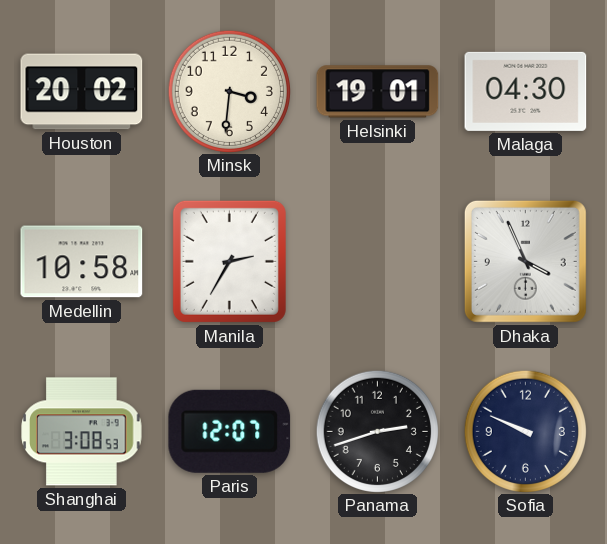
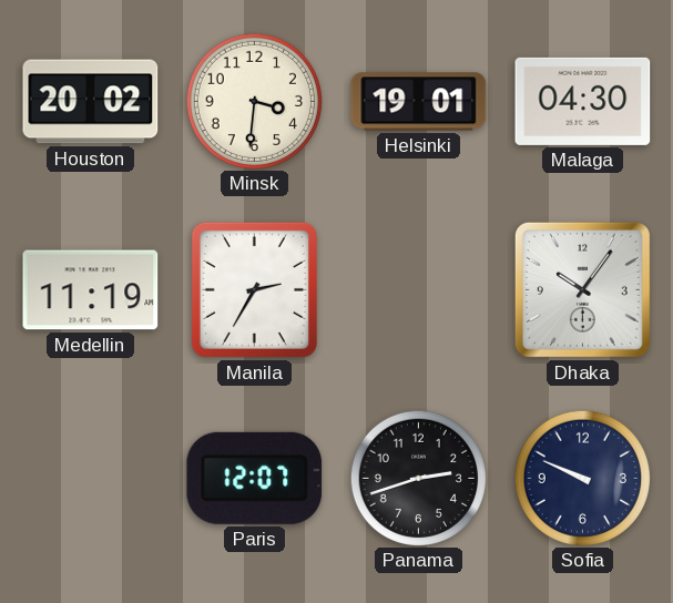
Medellin: 10:58 -> 11:19
Dhaka: 3:56 -> 10:06
Shanghai: 3:08 -> none
